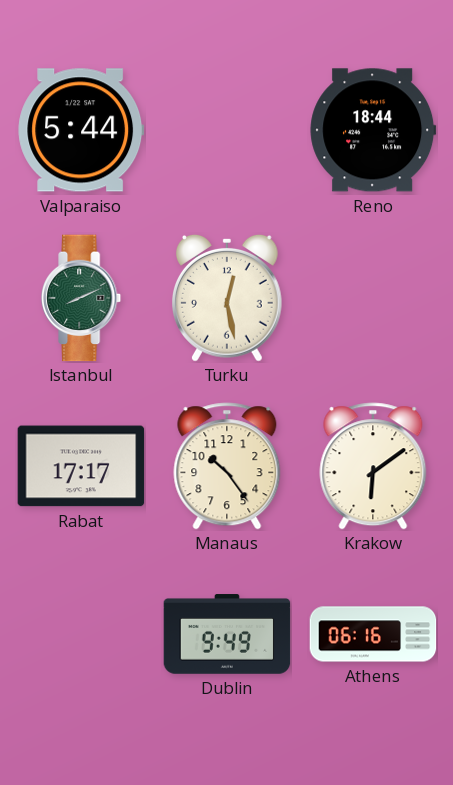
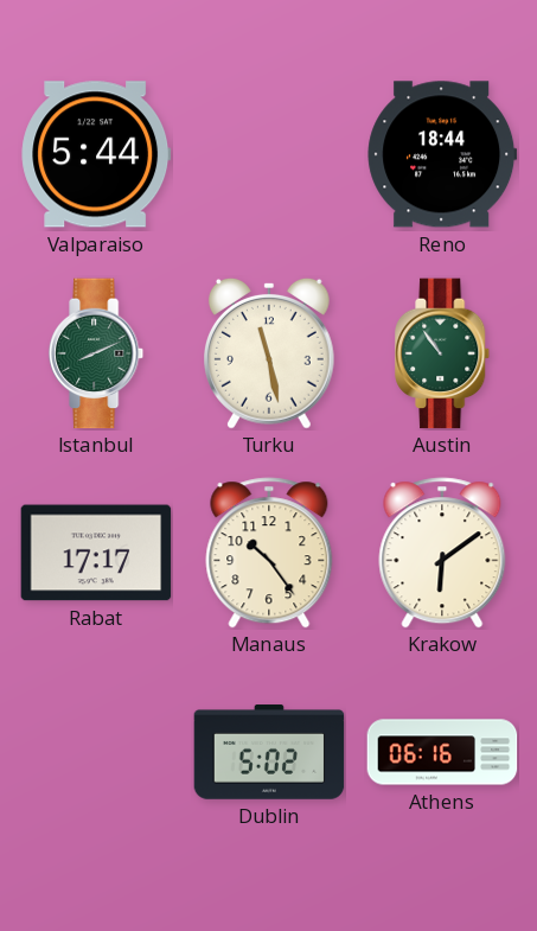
Turku: 12:28 -> 11:28
Austin: none -> 10:54
Dublin: 9:49 -> 5:02
